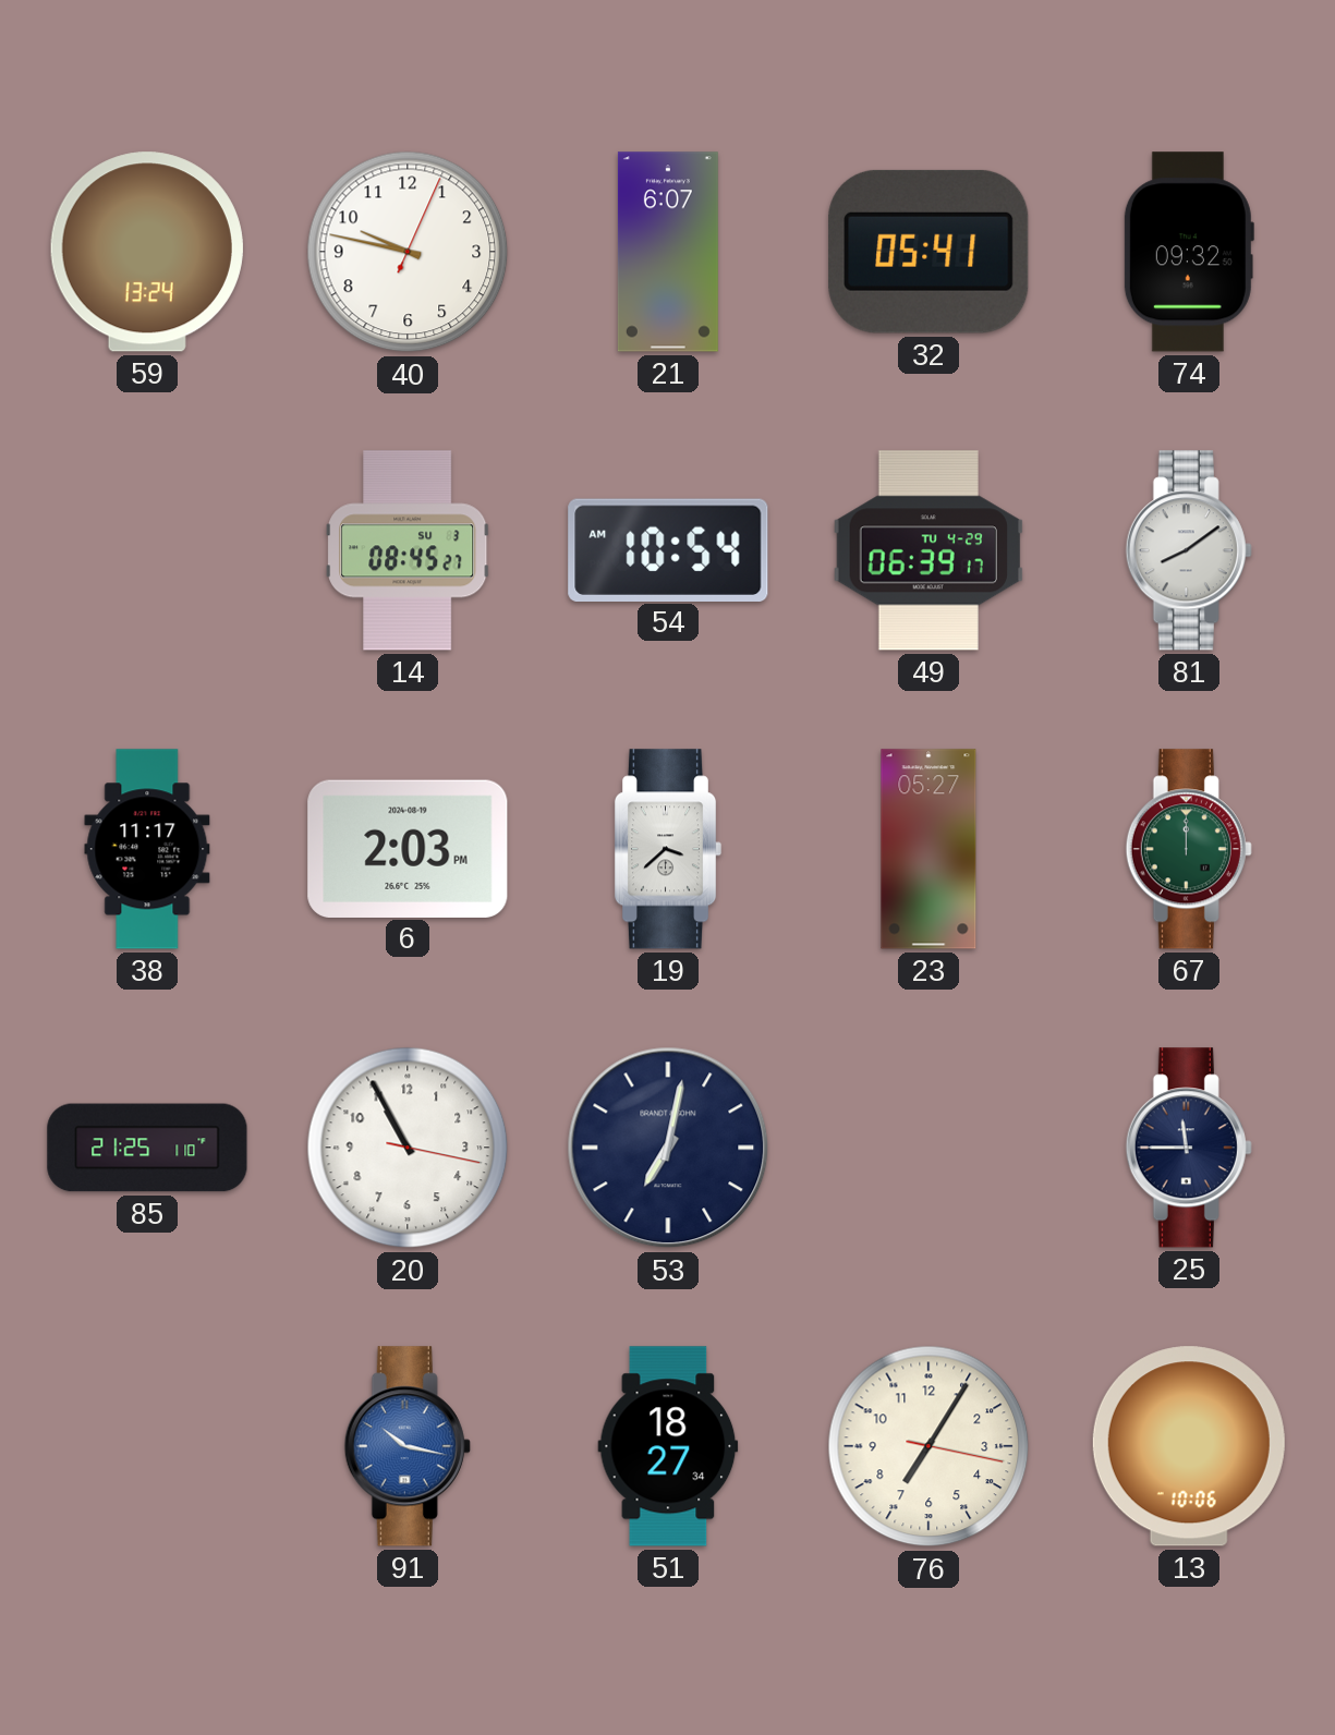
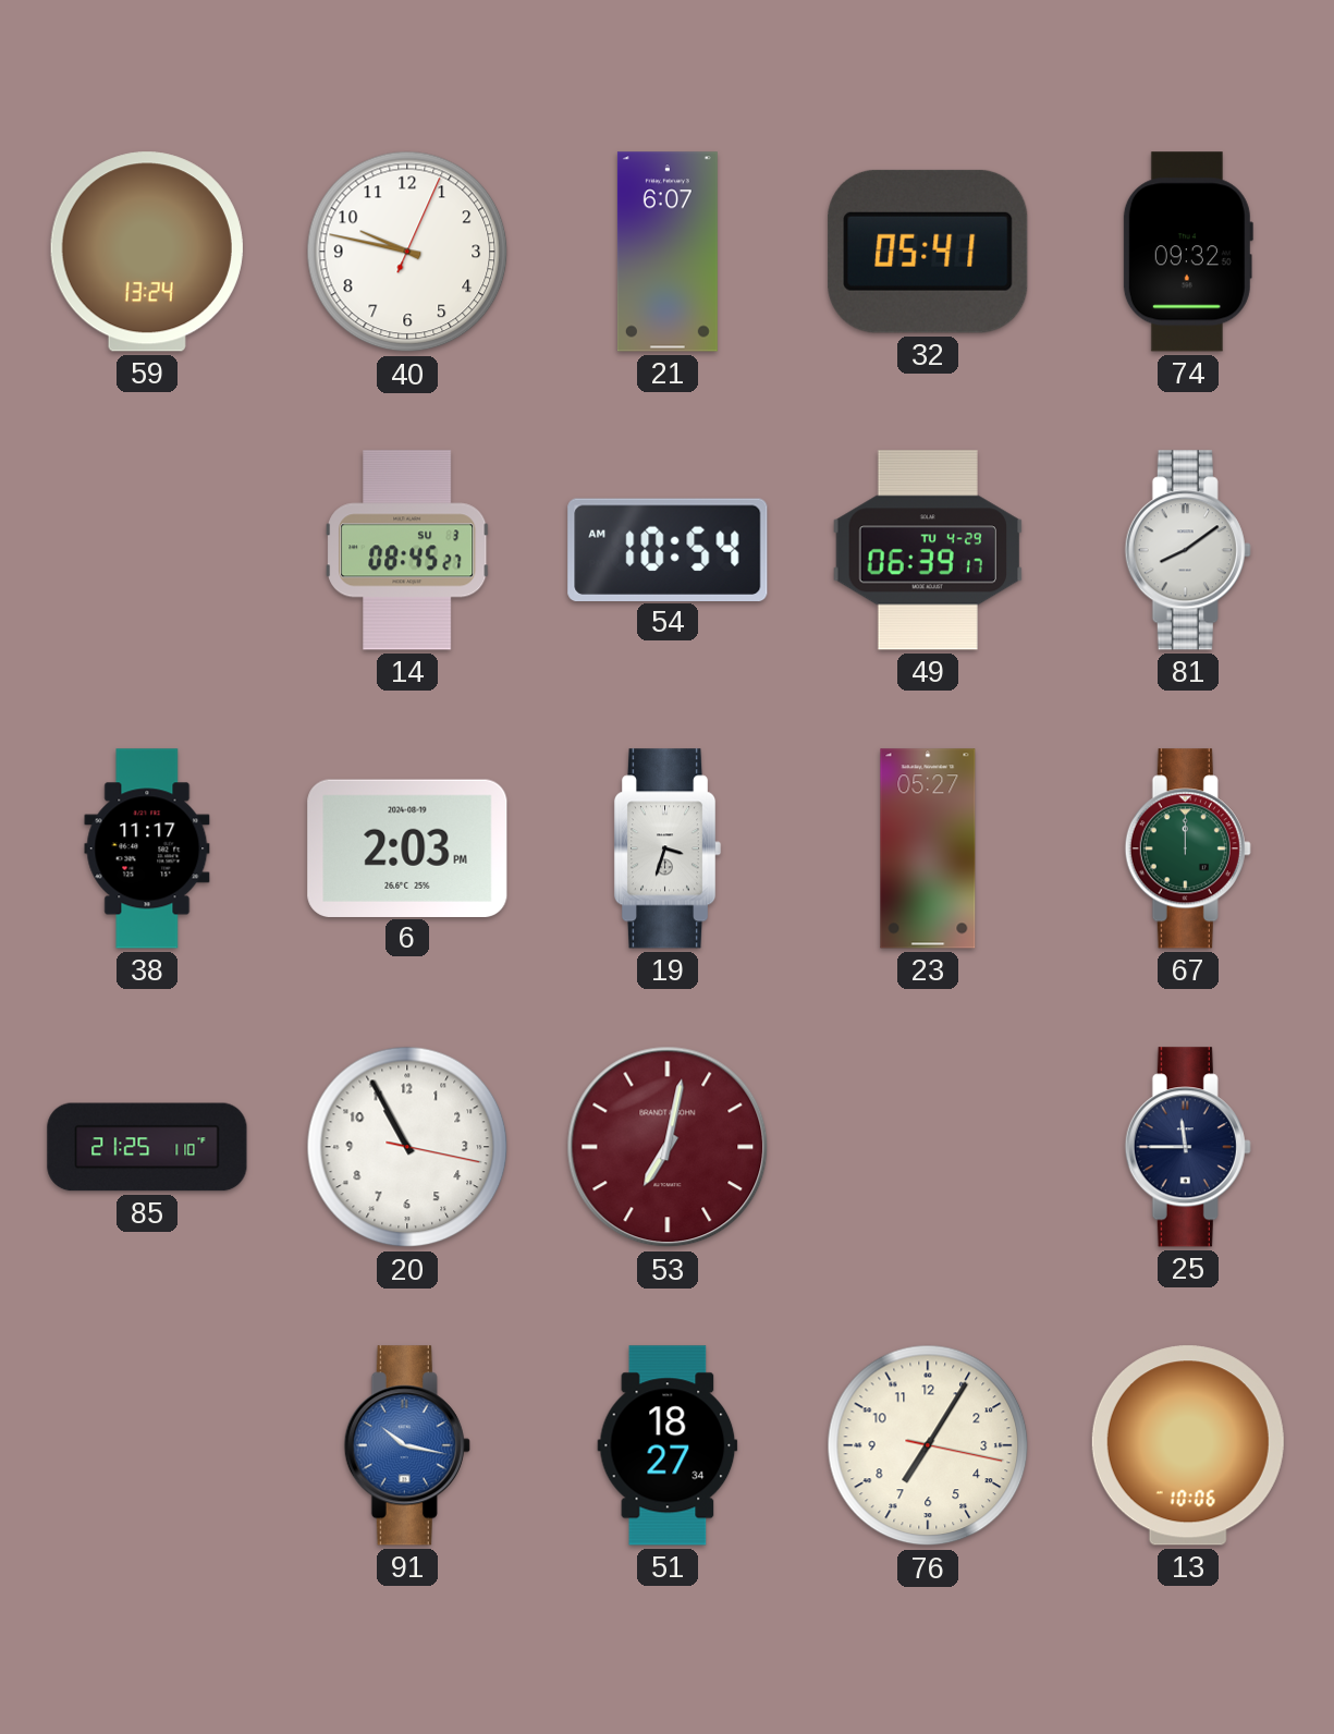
19: 3:38 -> 3:33
53 dial: navy -> burgundy
